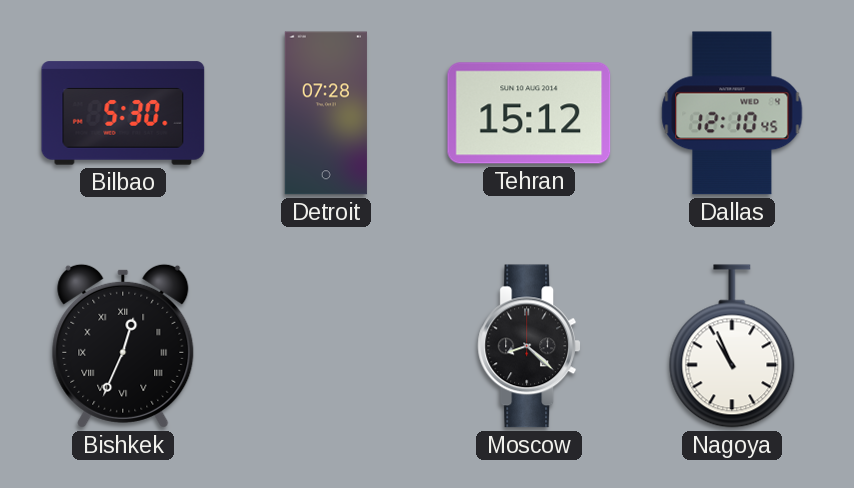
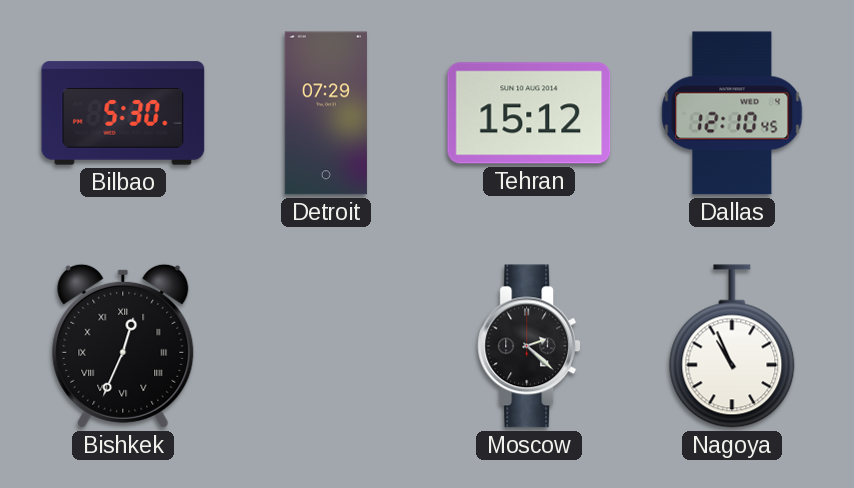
Detroit: 07:28 -> 07:29
Moscow: 8:22 -> 2:22
